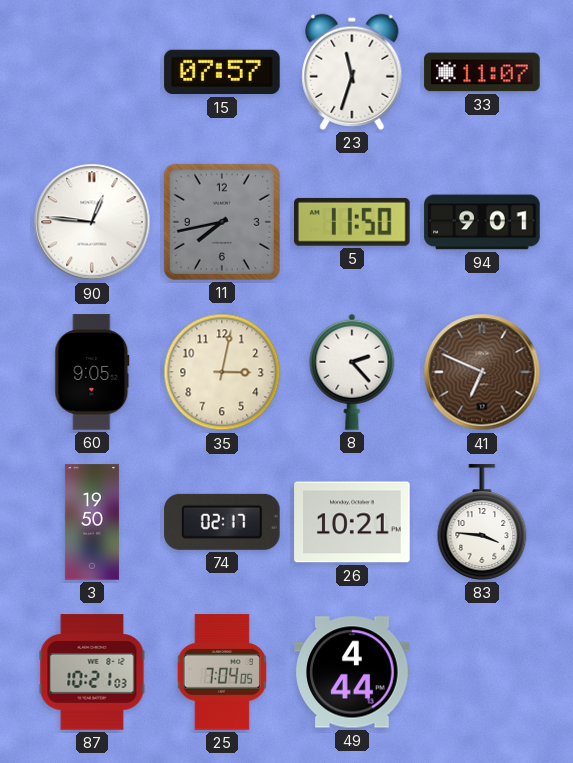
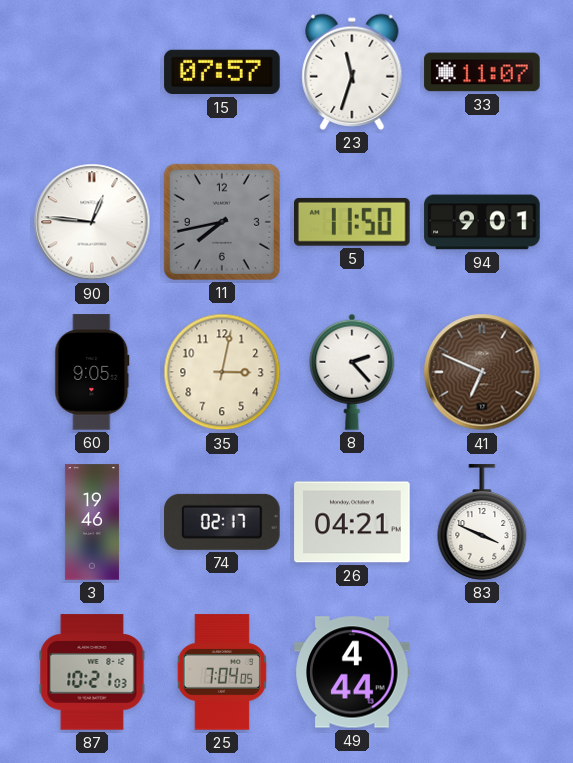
3: 19:50 -> 19:46
26: 10:21 -> 04:21
83: 3:46 -> 3:49
